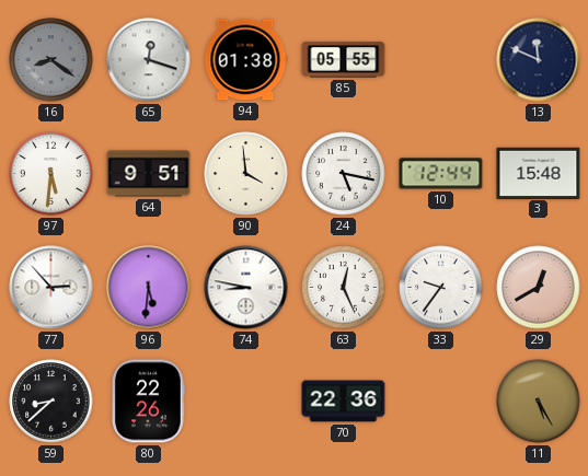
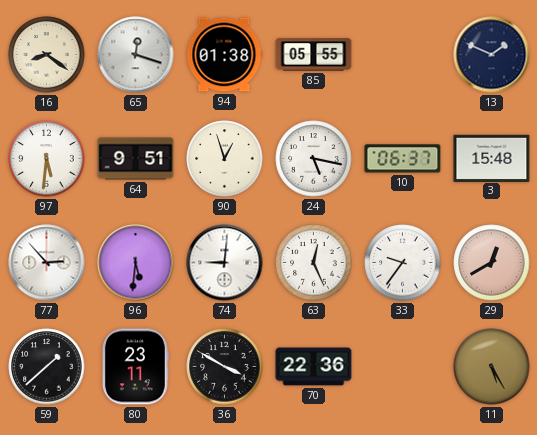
16 dial: grey -> cream
13: 11:49 -> 1:49
90: 3:59 -> 12:57
10: 12:44 -> 06:37
74: 8:47 -> 9:01
59: 8:38 -> 1:38
80: 22:26 -> 23:11
36: none -> 3:50
